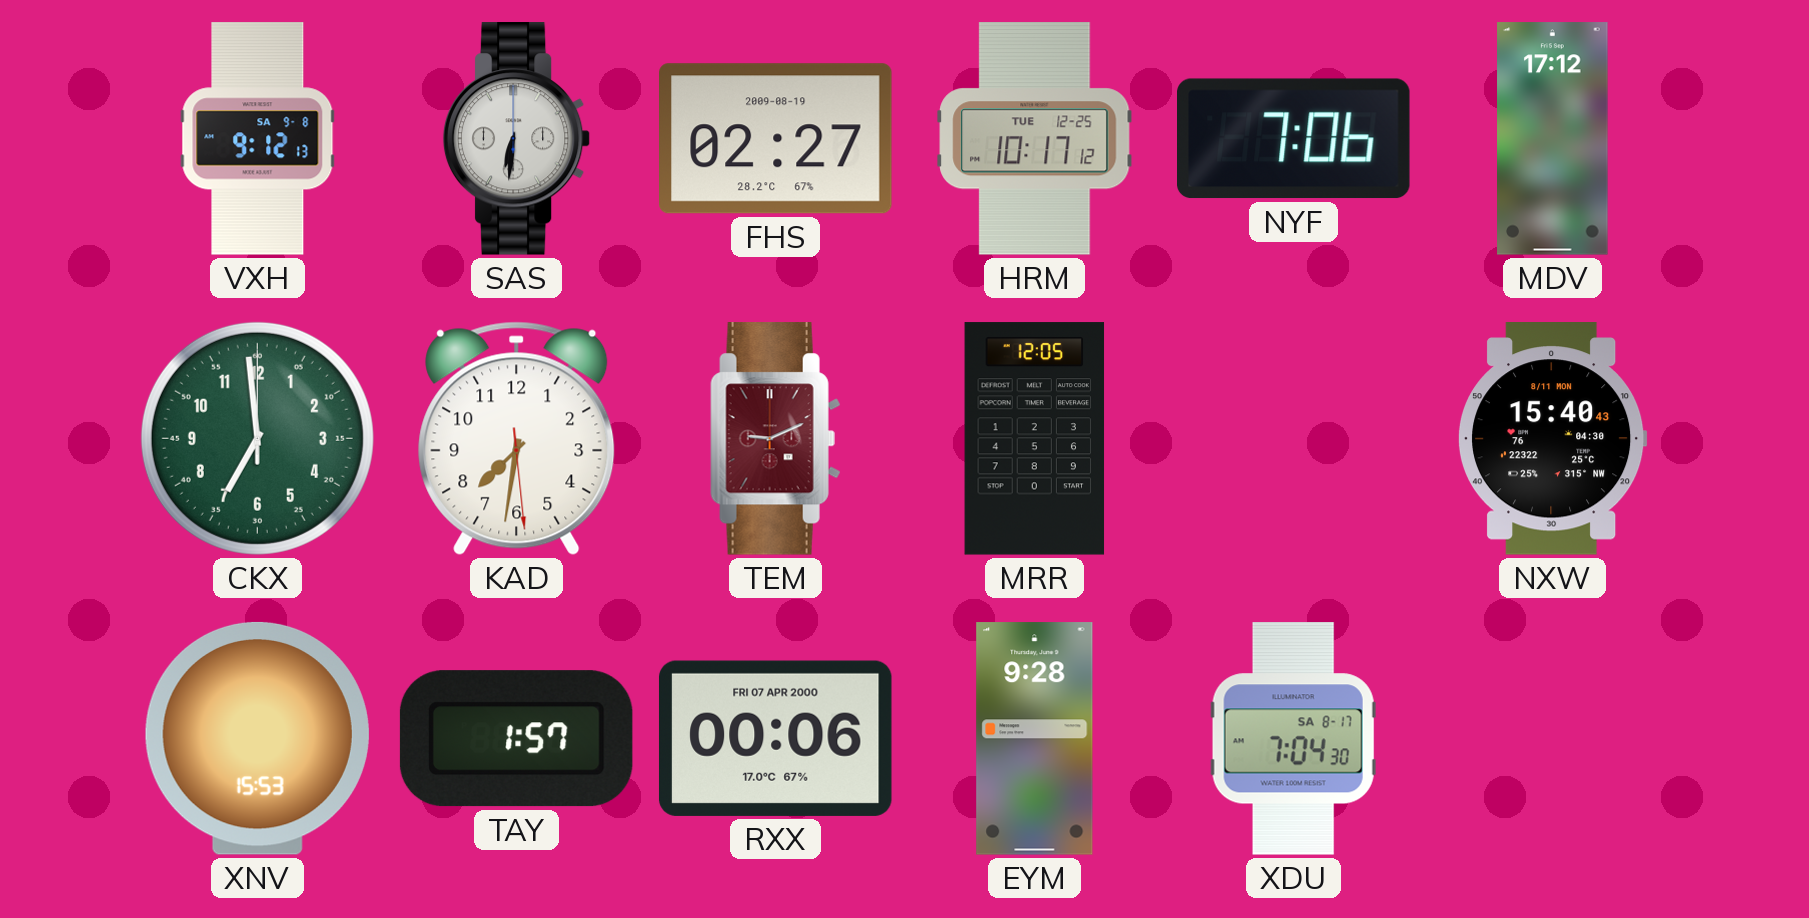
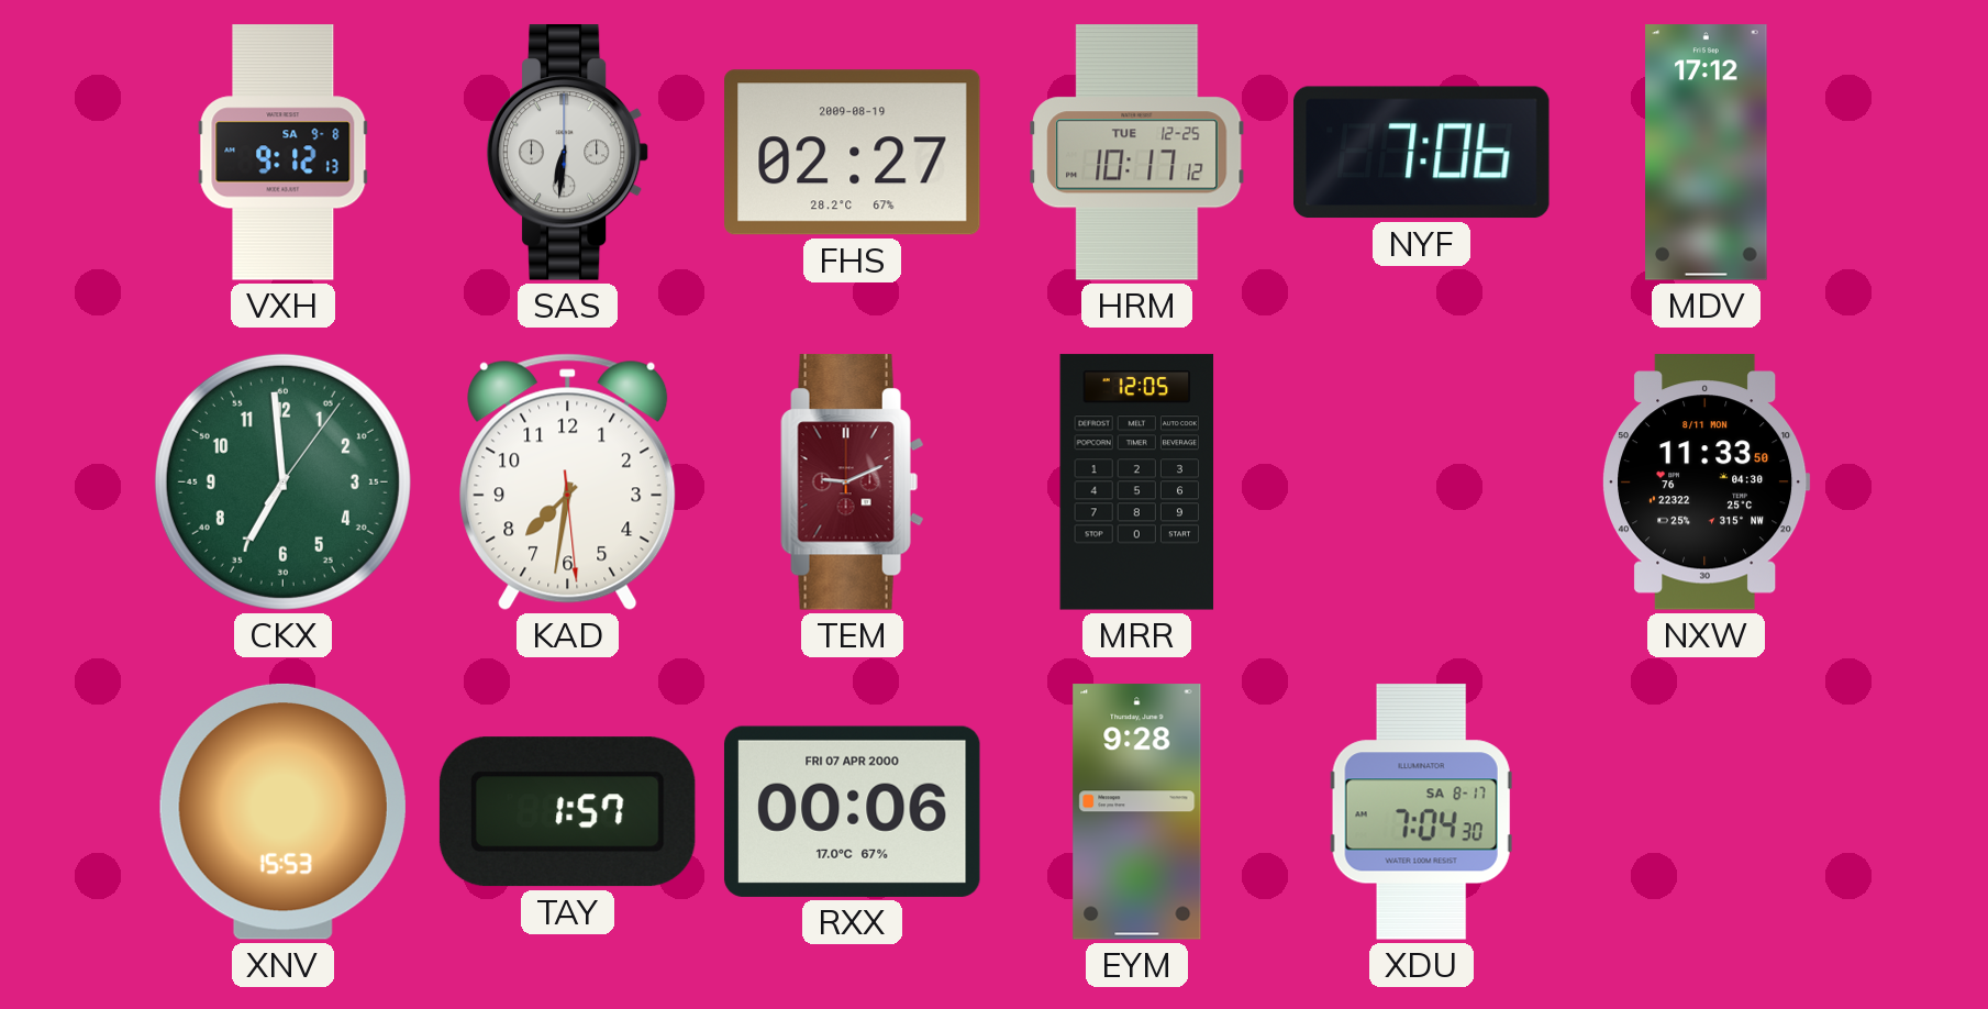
CKX: 6:59:00 -> 6:59:06
NXW: 15:40 -> 11:33
